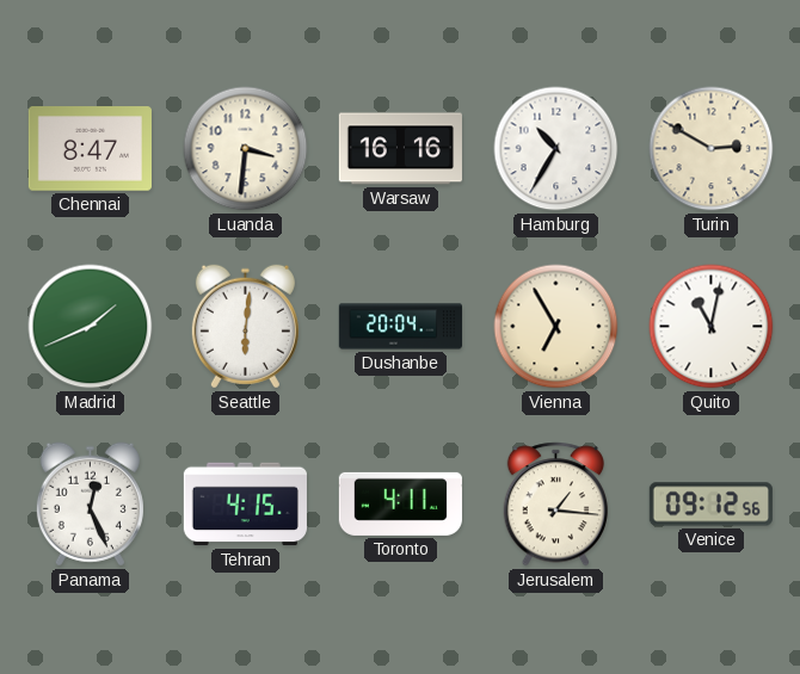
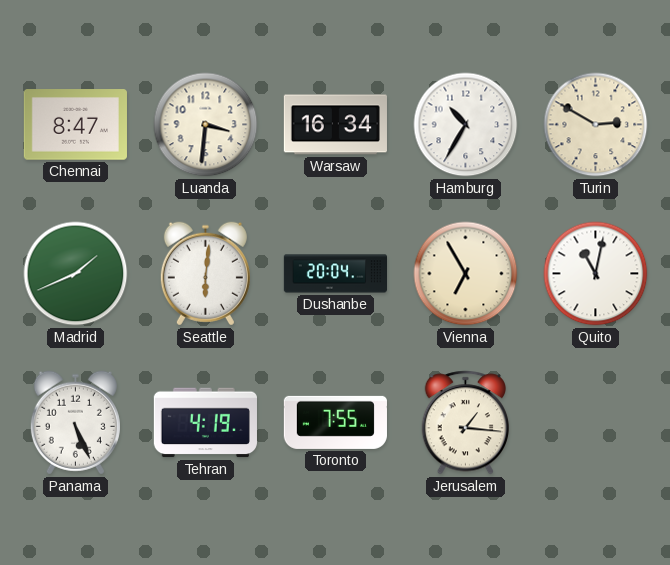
Warsaw: 16:16 -> 16:34
Panama: 12:26 -> 5:26
Tehran: 4:15 -> 4:19
Toronto: 4:11 -> 7:55
Venice: 09:12 -> none
